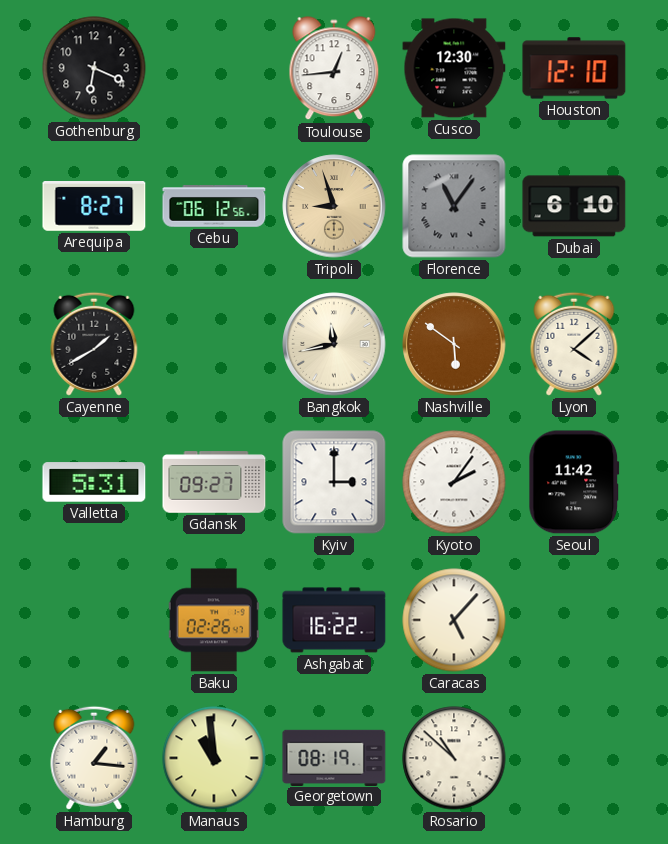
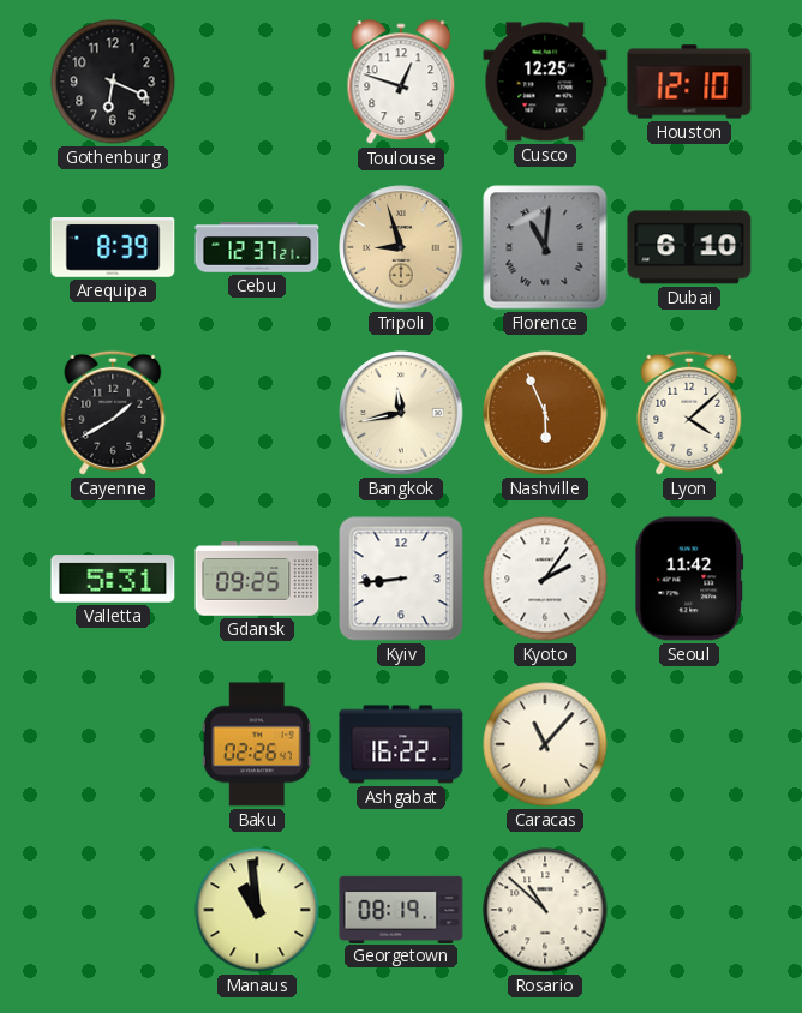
Toulouse: 12:44 -> 12:48
Cusco: 12:30 -> 12:25
Arequipa: 8:27 -> 8:39
Cebu: 06:12 -> 12:37
Florence: 11:06 -> 11:01
Nashville: 5:51 -> 5:56
Gdansk: 09:27 -> 09:25
Kyiv: 3:00 -> 8:44
Caracas: 5:07 -> 11:07
Hamburg: 1:16 -> none
